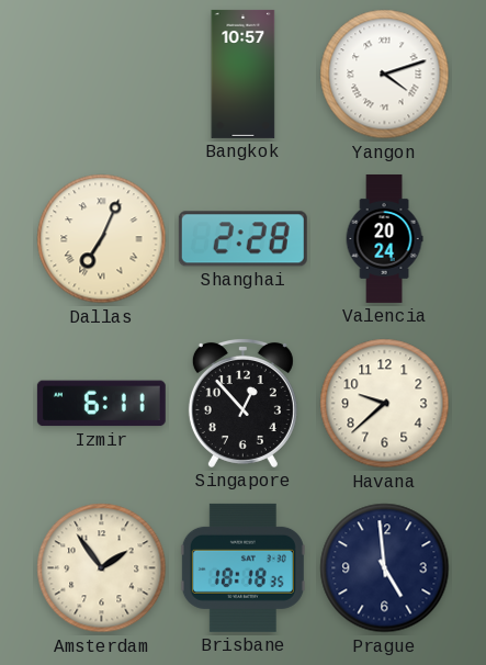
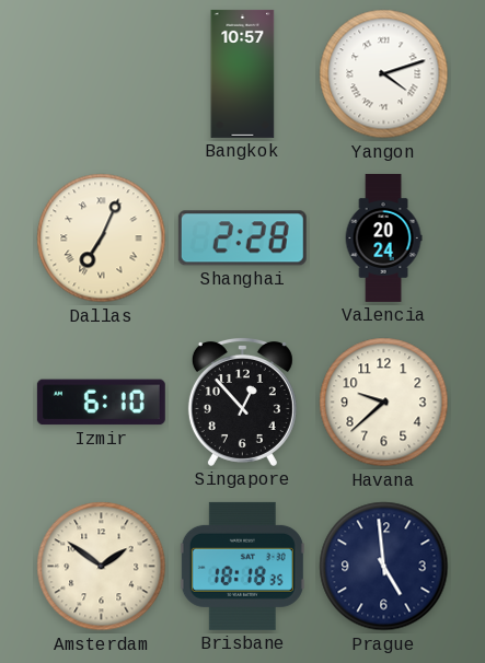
Izmir: 6:11 -> 6:10
Amsterdam: 1:54 -> 1:51
